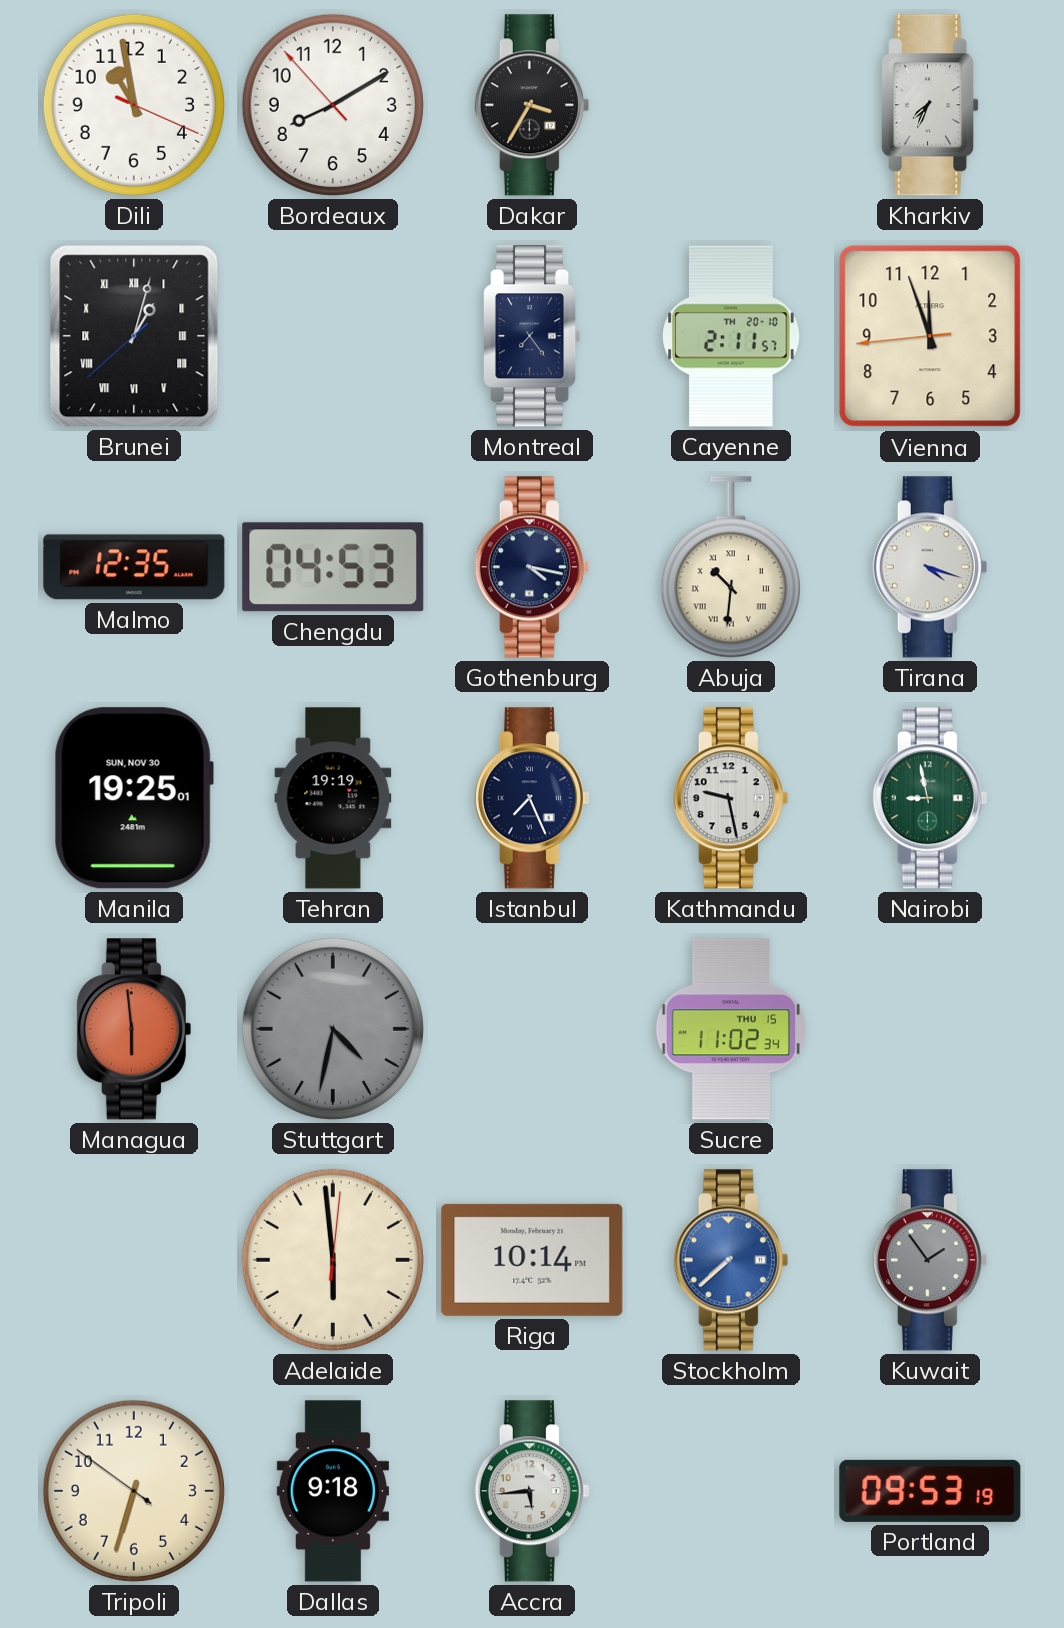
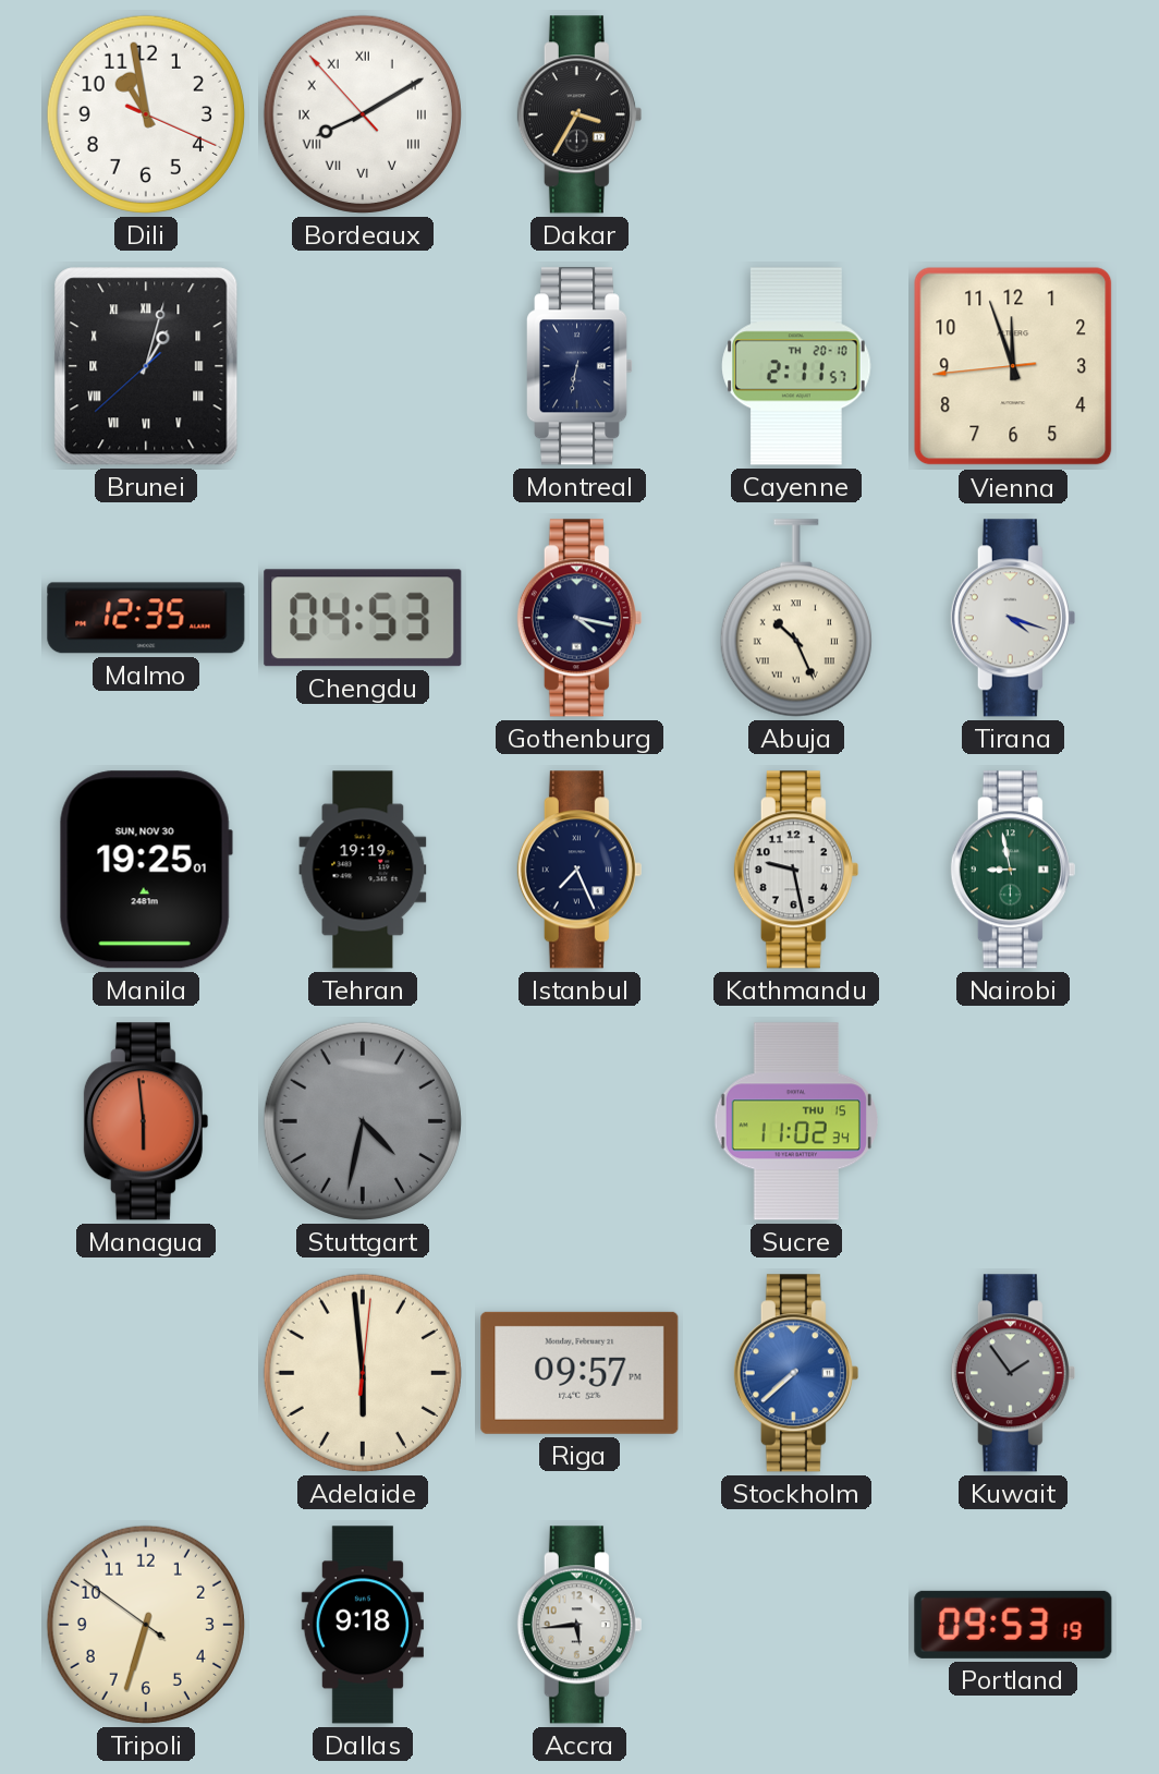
Bordeaux numerals: Arabic -> Roman
Kharkiv: 7:34 -> none
Montreal: 7:24 -> 6:32
Abuja: 10:31 -> 10:26
Riga: 10:14 -> 09:57
